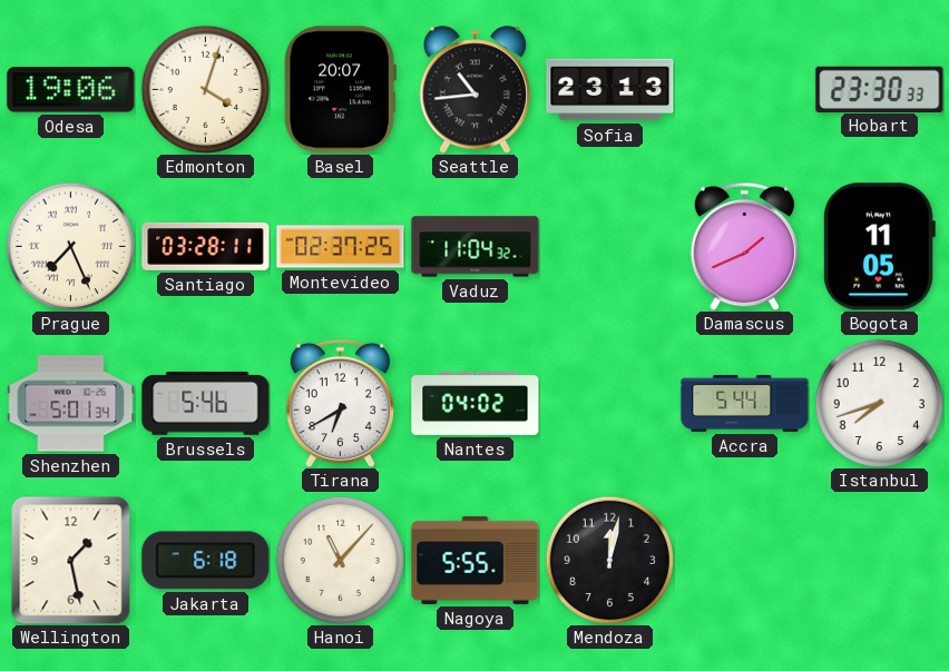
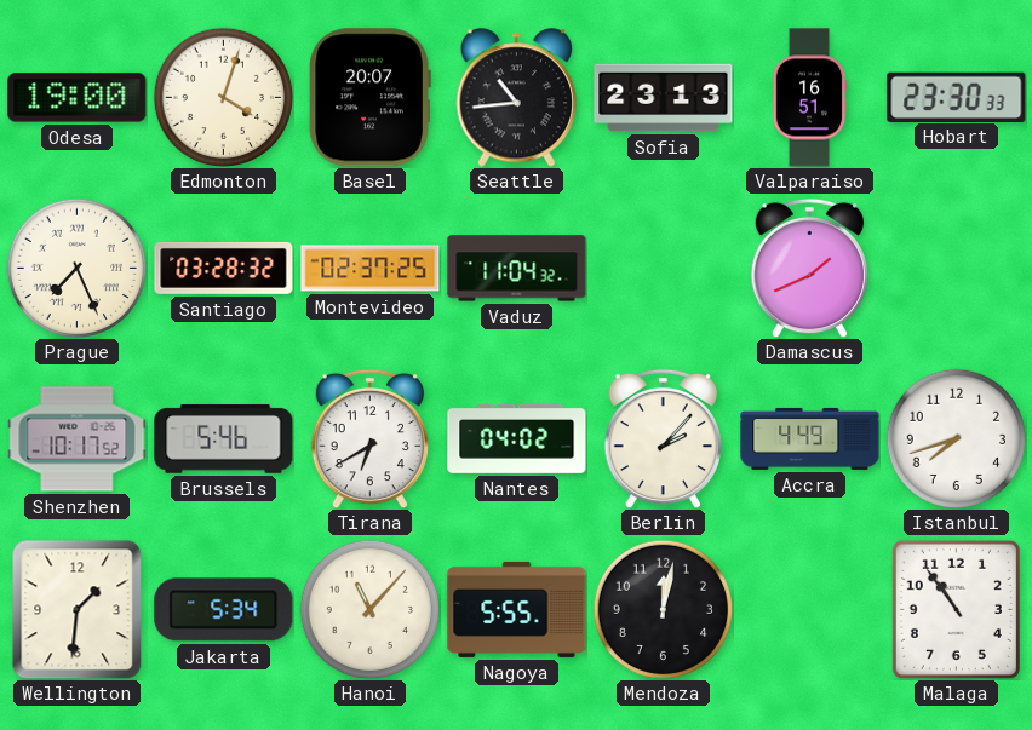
Odesa: 19:06 -> 19:00
Valparaiso: none -> 16:51
Santiago: 03:28:11 -> 03:28:32
Bogota: 11:05 -> none
Shenzhen: 5:01 -> 10:17
Berlin: none -> 2:07
Accra: 5:44 -> 4:49
Wellington: 1:28 -> 1:31
Jakarta: 6:18 -> 5:34
Malaga: none -> 10:54
